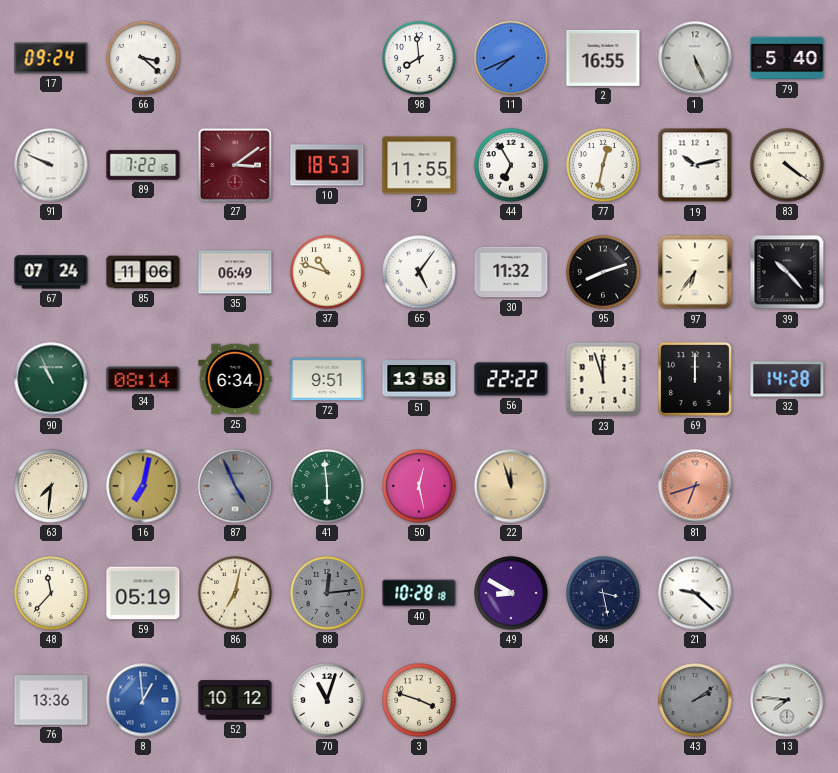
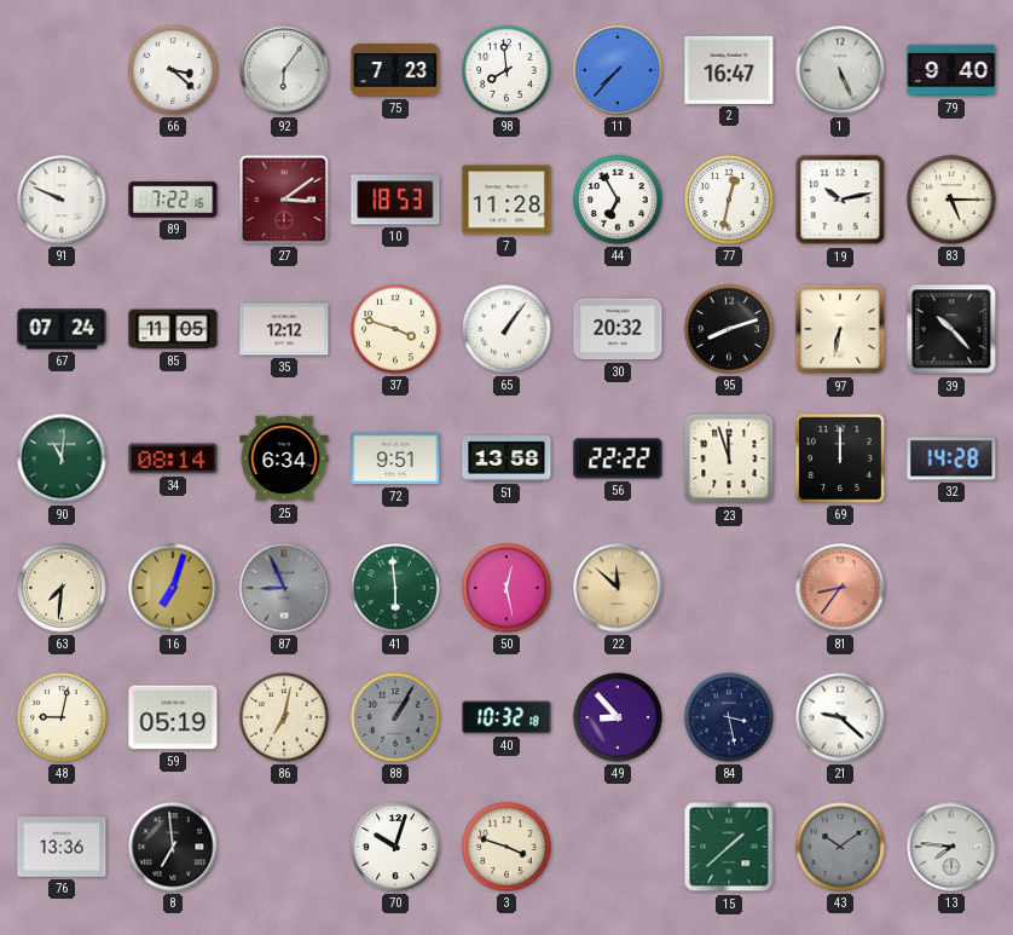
17: 09:24 -> none
92: none -> 6:06
75: none -> 7:23
11: 7:41 -> 7:37
2: 16:55 -> 16:47
79: 5:40 -> 9:40
7: 11:55 -> 11:28
83: 4:21 -> 5:15
85: 11:06 -> 11:05
35: 06:49 -> 12:12
37: 10:48 -> 3:48
65: 5:06 -> 1:06
30: 11:32 -> 20:32
97: 6:36 -> 6:32
90: 10:56 -> 11:01
16: 7:02 -> 7:03
87: 4:56 -> 8:56
22: 11:57 -> 11:52
81: 6:42 -> 8:36
48: 11:37 -> 9:02
88: 12:14 -> 1:05
40: 10:28 -> 10:32
49: 8:50 -> 8:53
8: 12:59 -> 6:59
8 dial: blue -> black
52: 10:12 -> none
70: 11:03 -> 10:03
15: none -> 1:38
43: 2:09 -> 10:09
